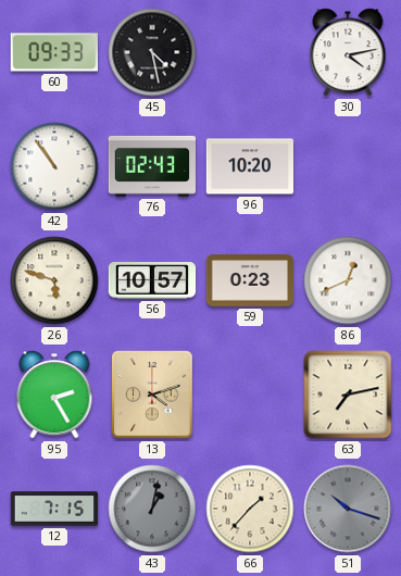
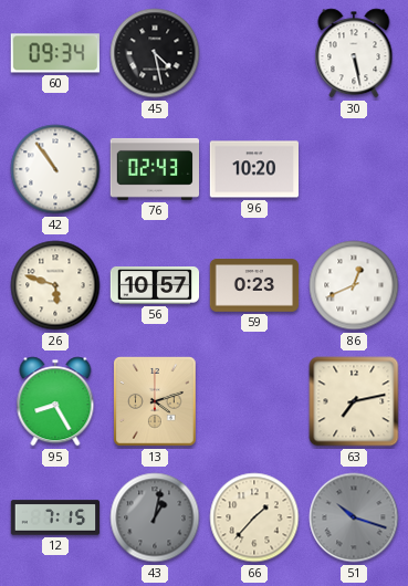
60: 09:33 -> 09:34
30: 4:13 -> 5:28
95: 2:25 -> 8:25
